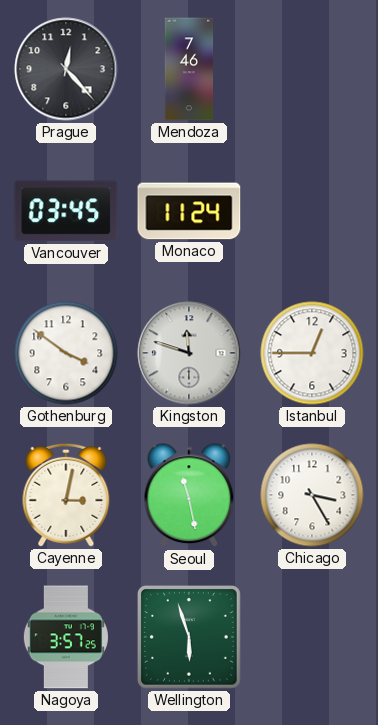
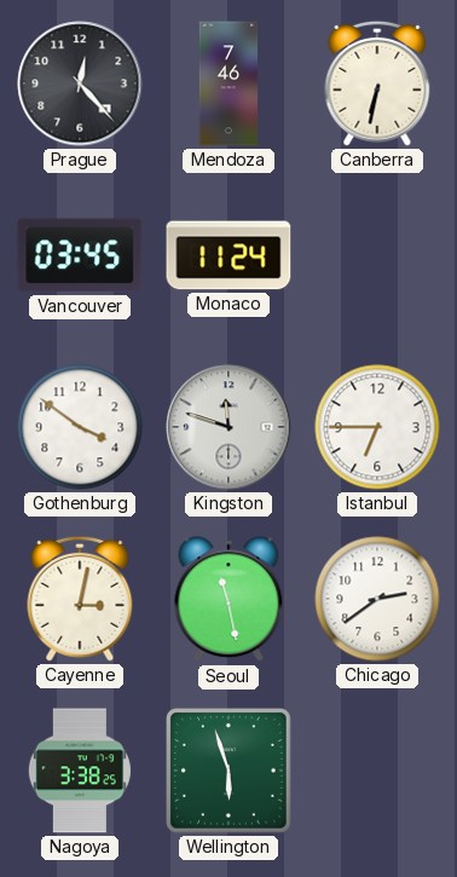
Canberra: none -> 6:32
Istanbul: 12:45 -> 6:45
Chicago: 3:25 -> 2:39
Nagoya: 3:57 -> 3:38
